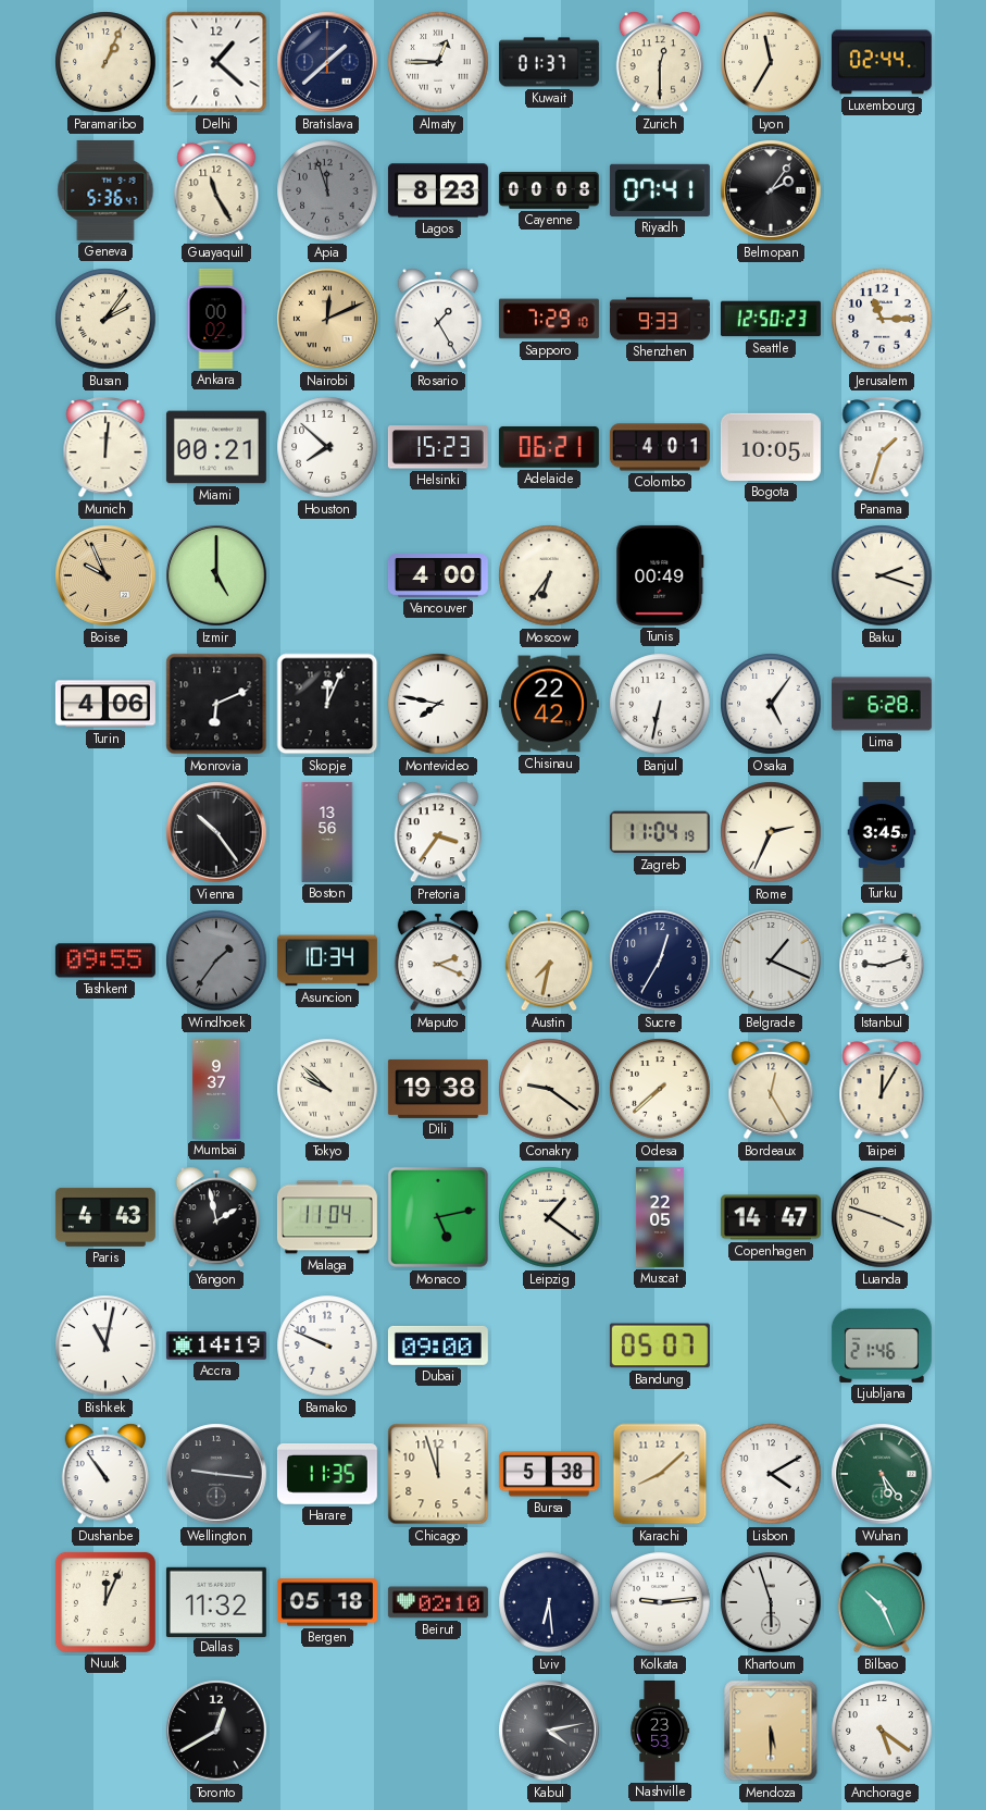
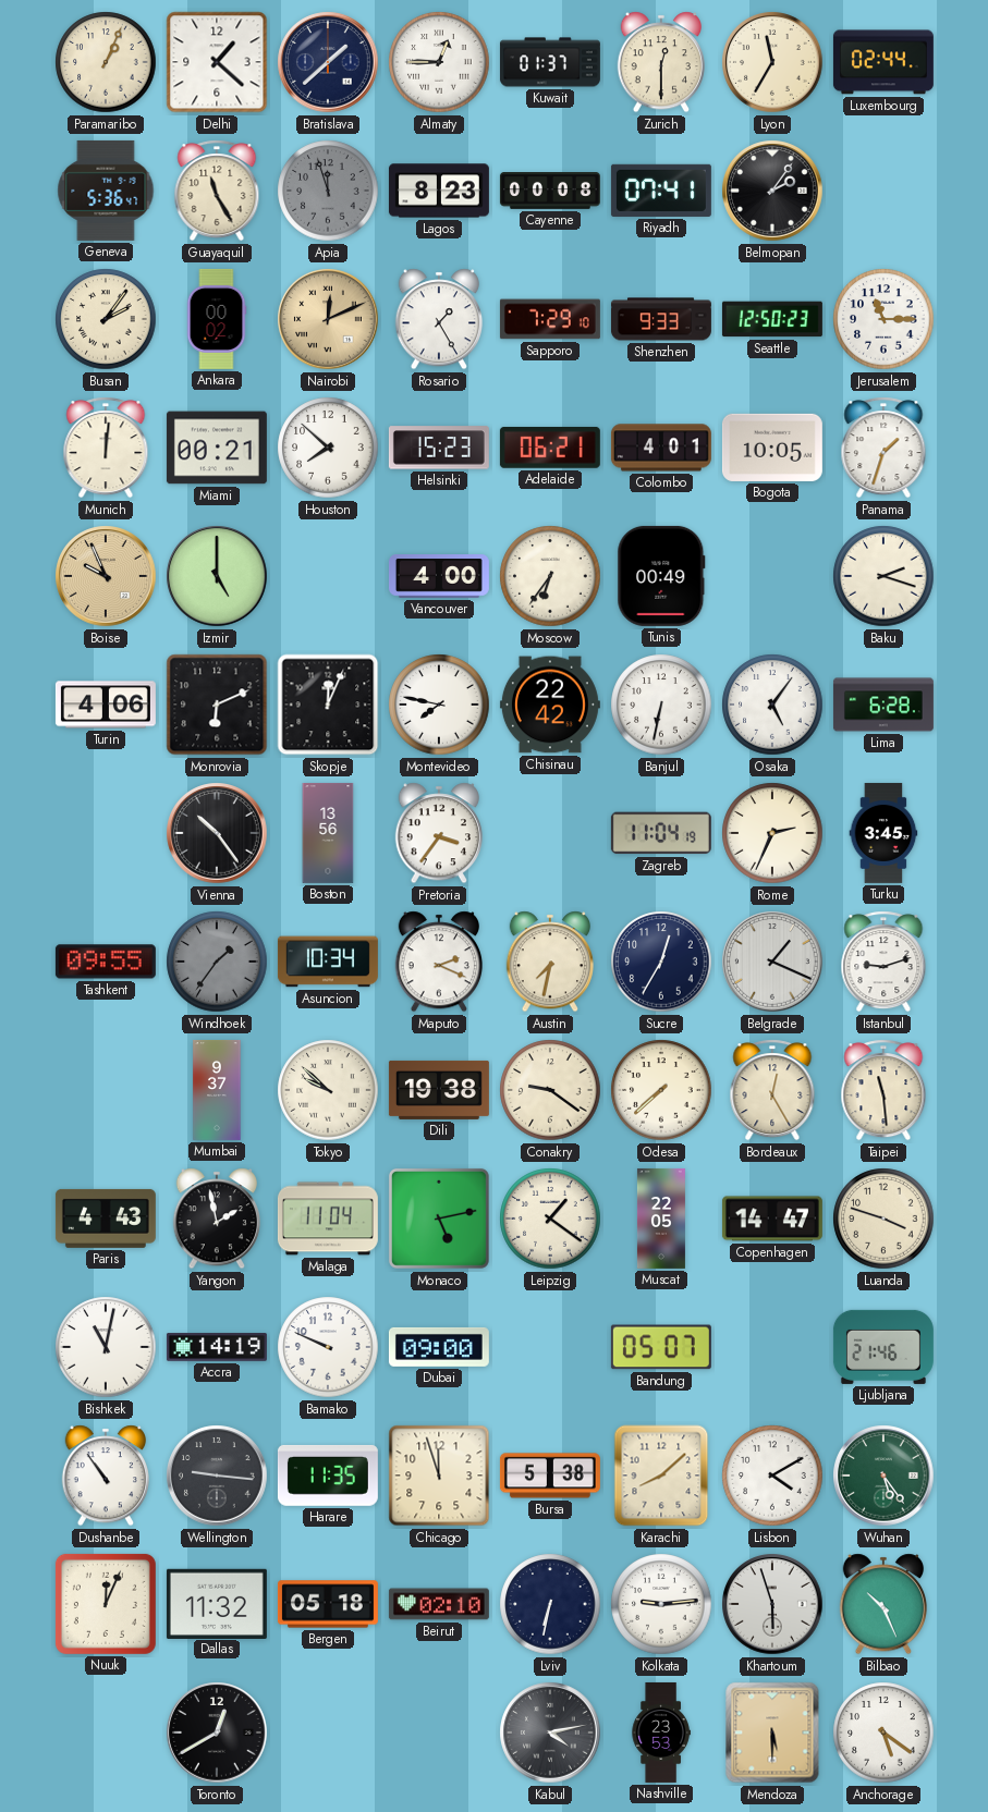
Taipei: 12:05 -> 11:29
Lviv: 6:29 -> 6:32
